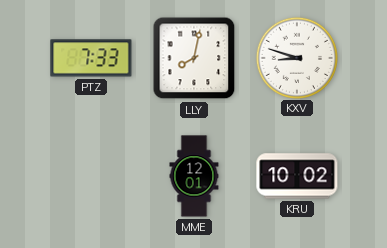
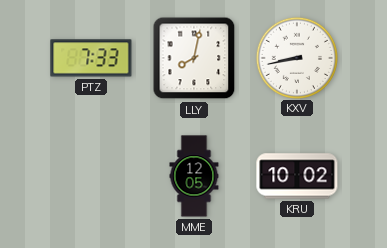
KXV: 8:48 -> 8:43
MME: 12:01 -> 12:05
